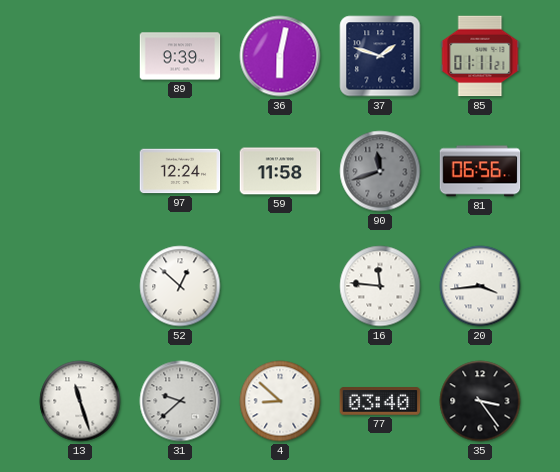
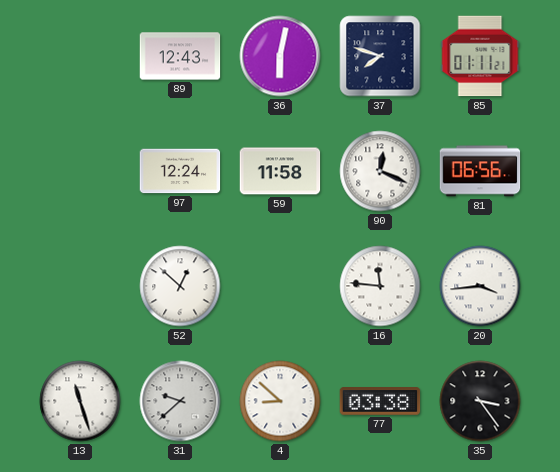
89: 9:39 -> 12:43
37: 1:48 -> 7:48
90: 11:42 -> 12:19
90 dial: grey -> white
77: 03:40 -> 03:38
